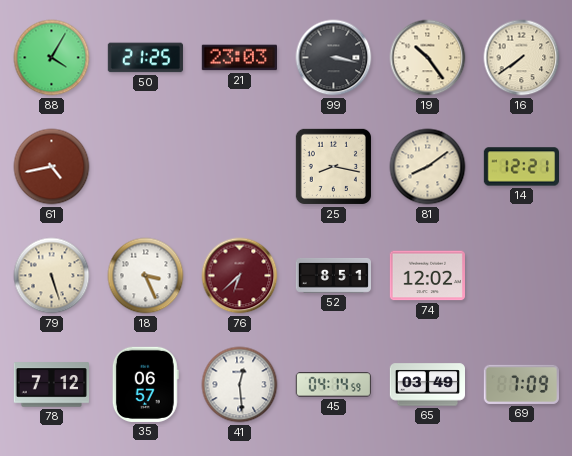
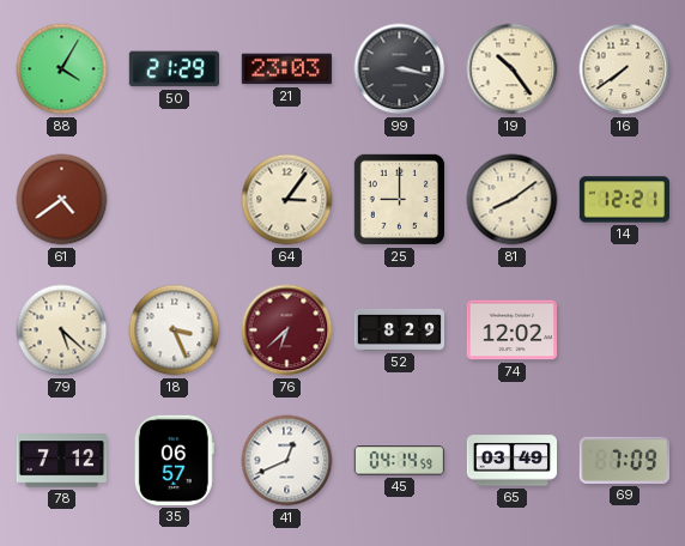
50: 21:25 -> 21:29
61: 4:43 -> 4:39
64: none -> 3:06
25: 8:17 -> 9:00
79: 5:27 -> 5:22
52: 8:51 -> 8:29
41: 12:29 -> 12:41
